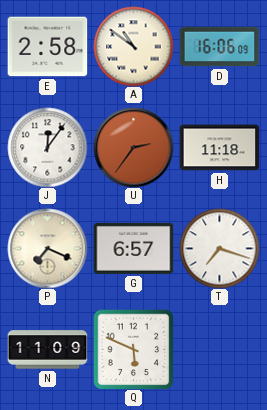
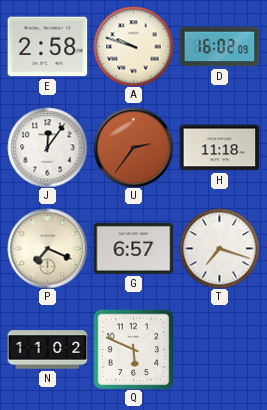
A: 10:51 -> 9:48
D: 16:06 -> 16:02
N: 11:09 -> 11:02
